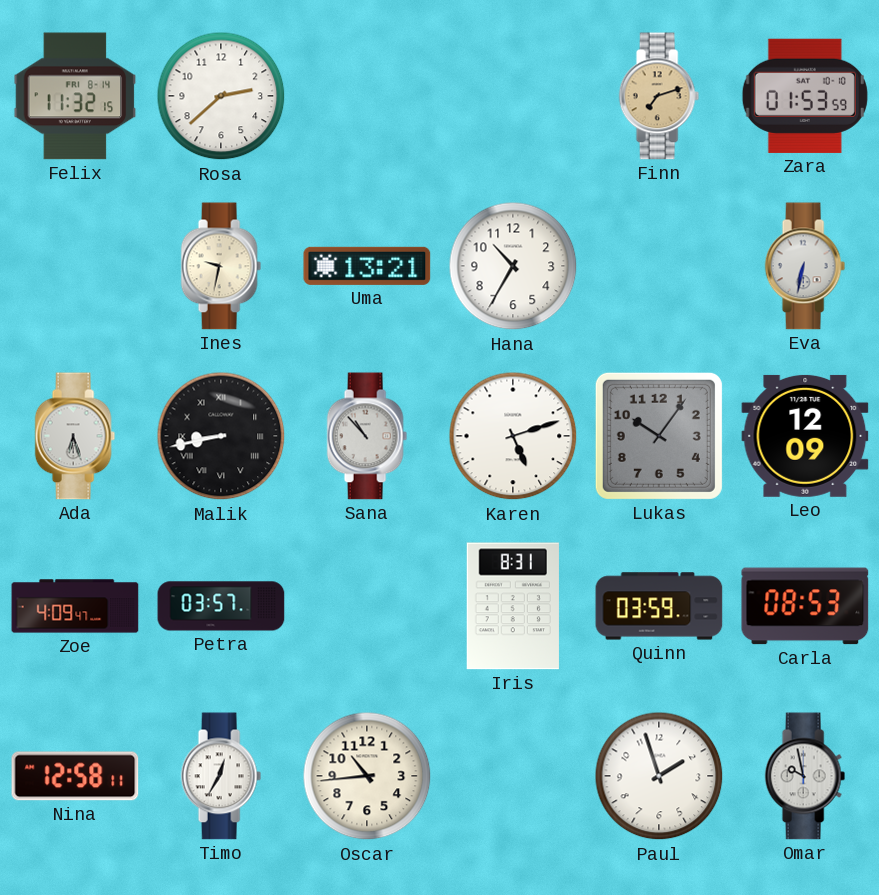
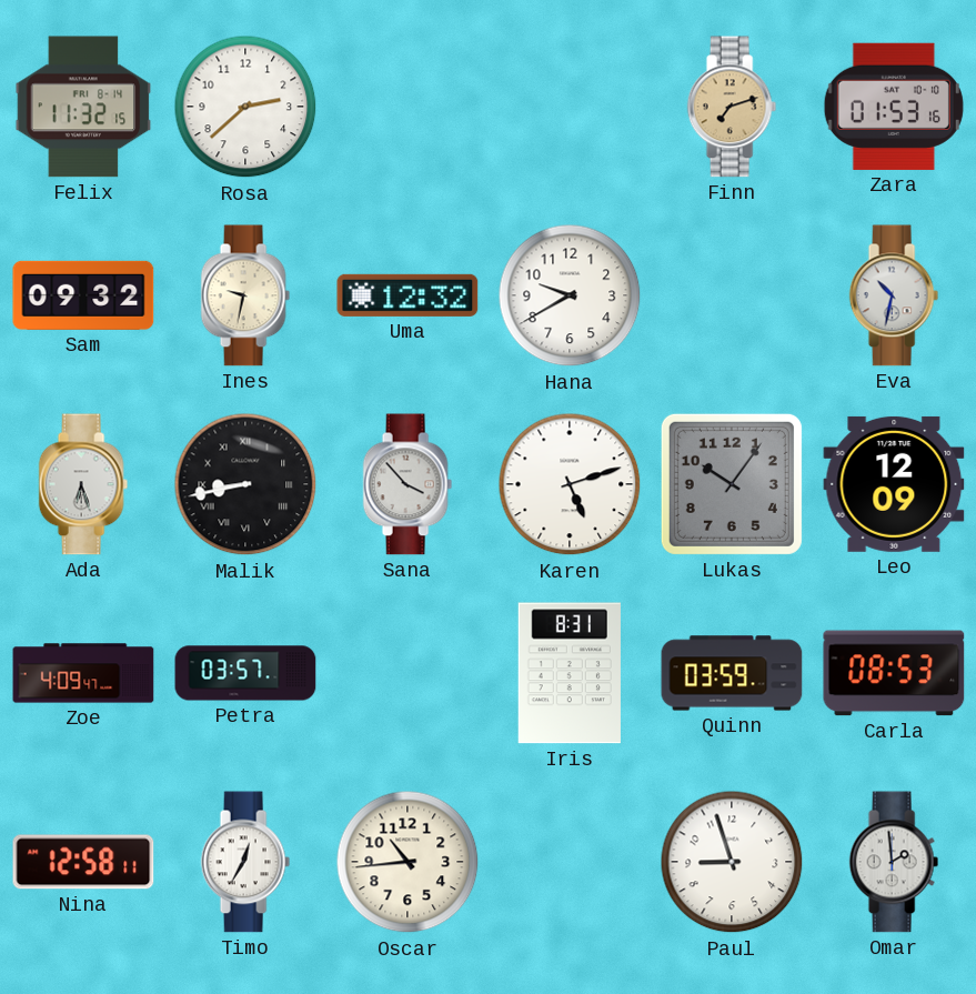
Zara: 01:53:59 -> 01:53:16
Sam: none -> 09:32
Uma: 13:21 -> 12:32
Hana: 10:35 -> 9:40
Eva: 6:32 -> 10:32
Sana: 10:53 -> 3:53
Paul: 1:57 -> 8:57
Omar: 9:58 -> 1:59
